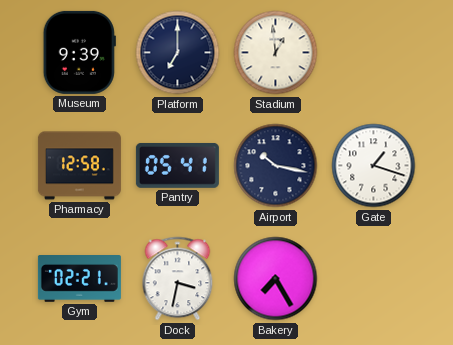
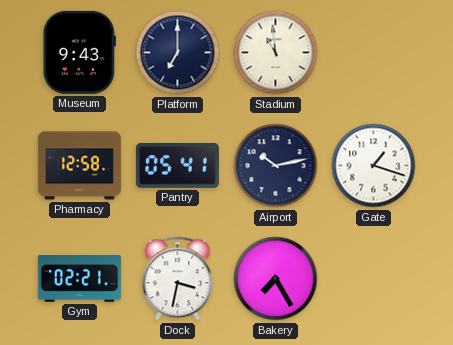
Museum: 9:39 -> 9:43
Stadium: 12:59 -> 10:59
Airport: 10:17 -> 10:13
